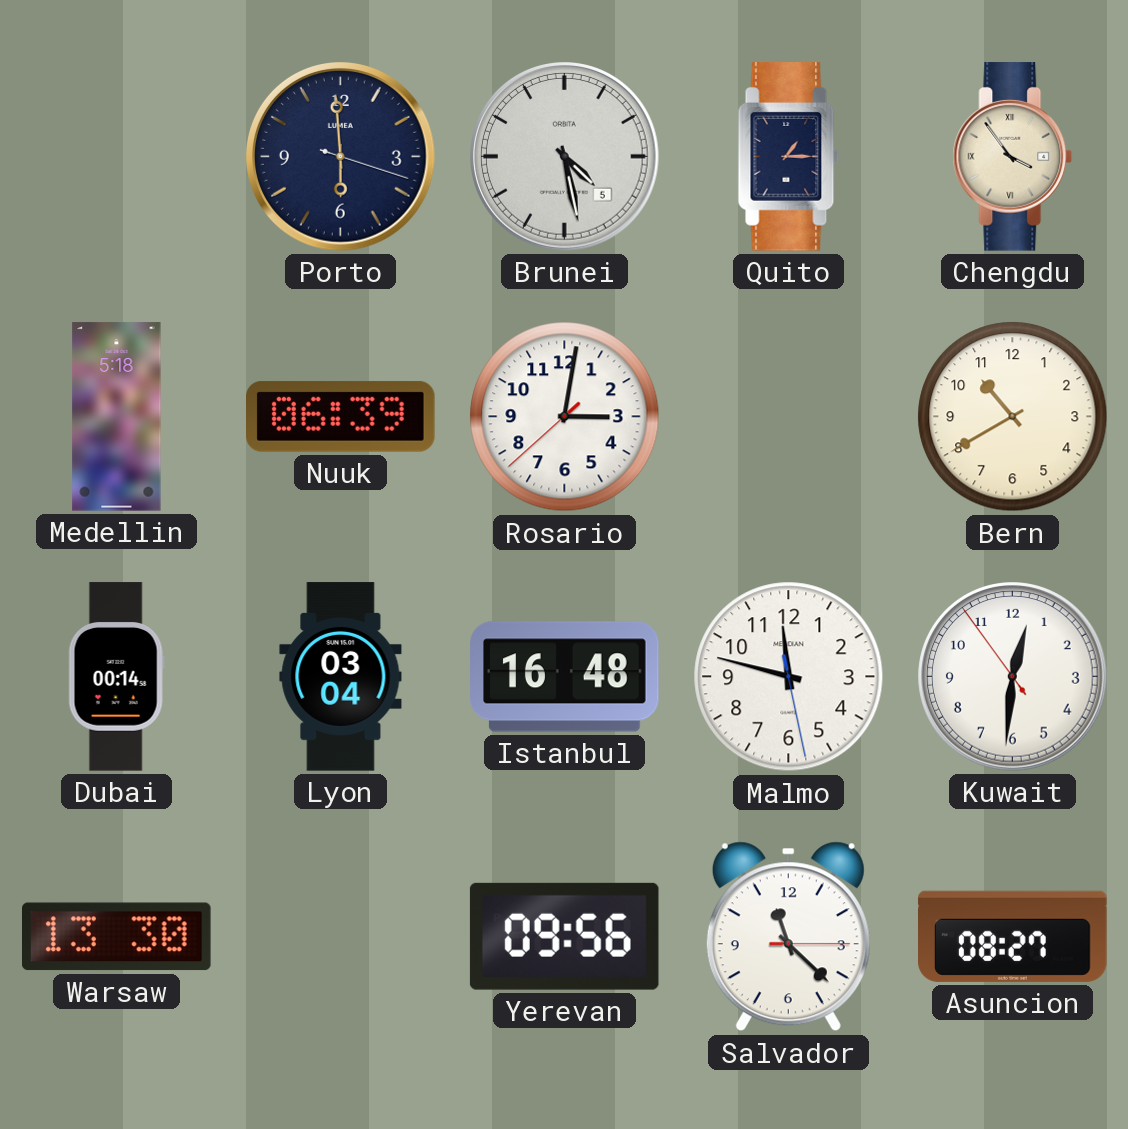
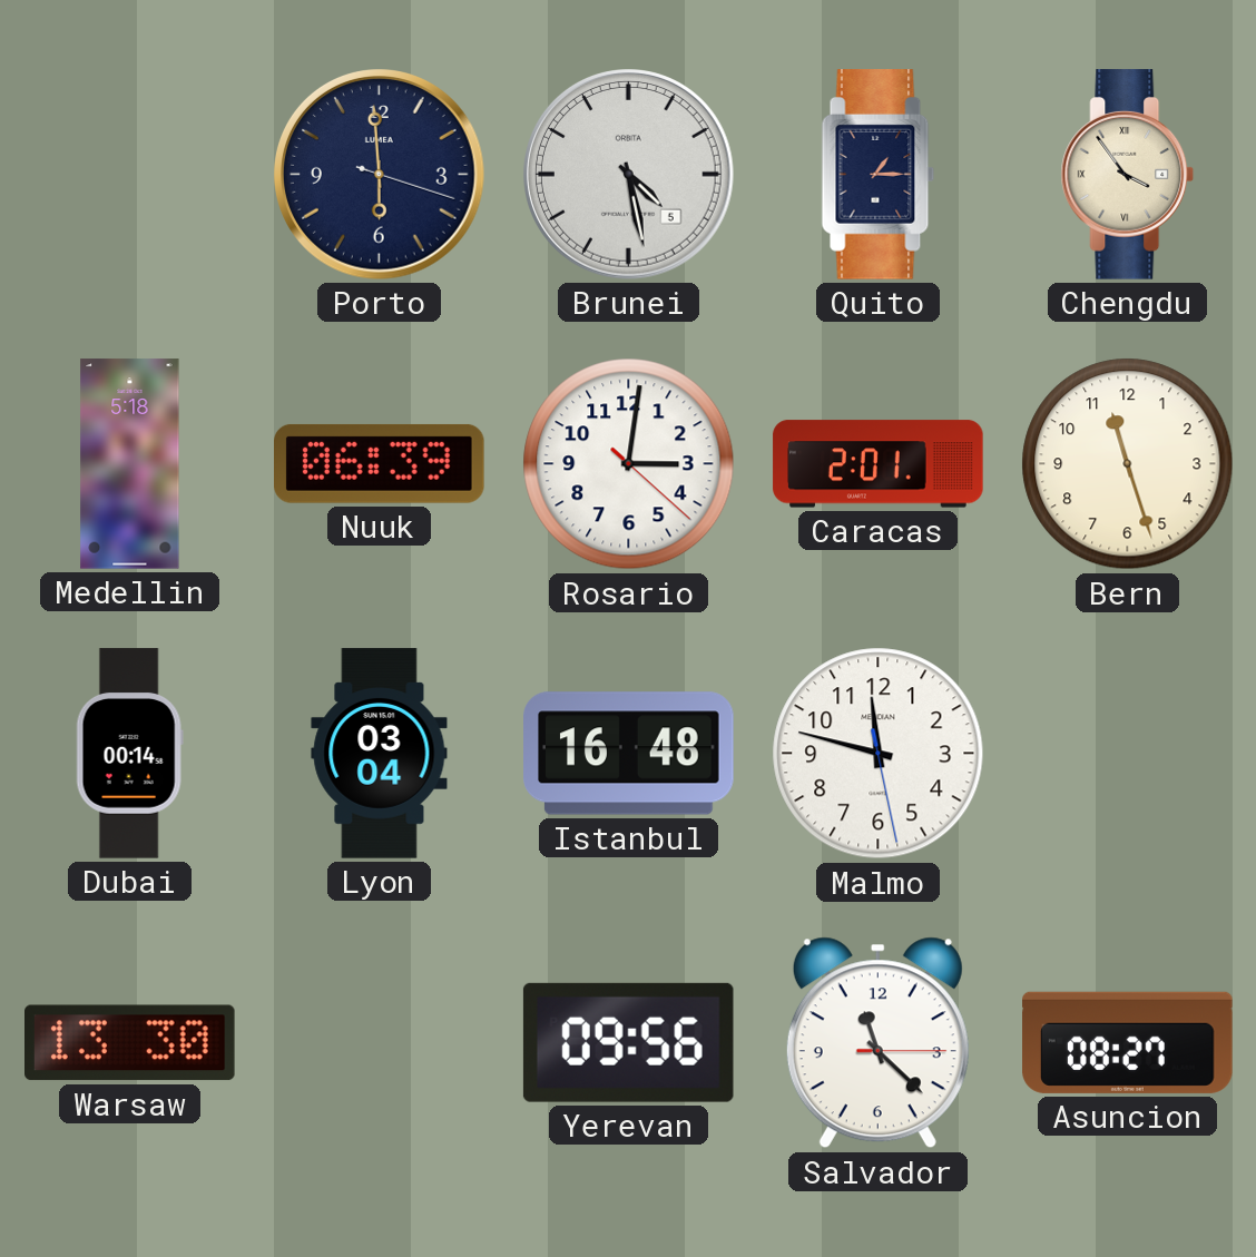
Rosario: 3:01:38 -> 3:01:22
Caracas: none -> 2:01
Bern: 10:40 -> 11:27
Kuwait: 12:30 -> none
